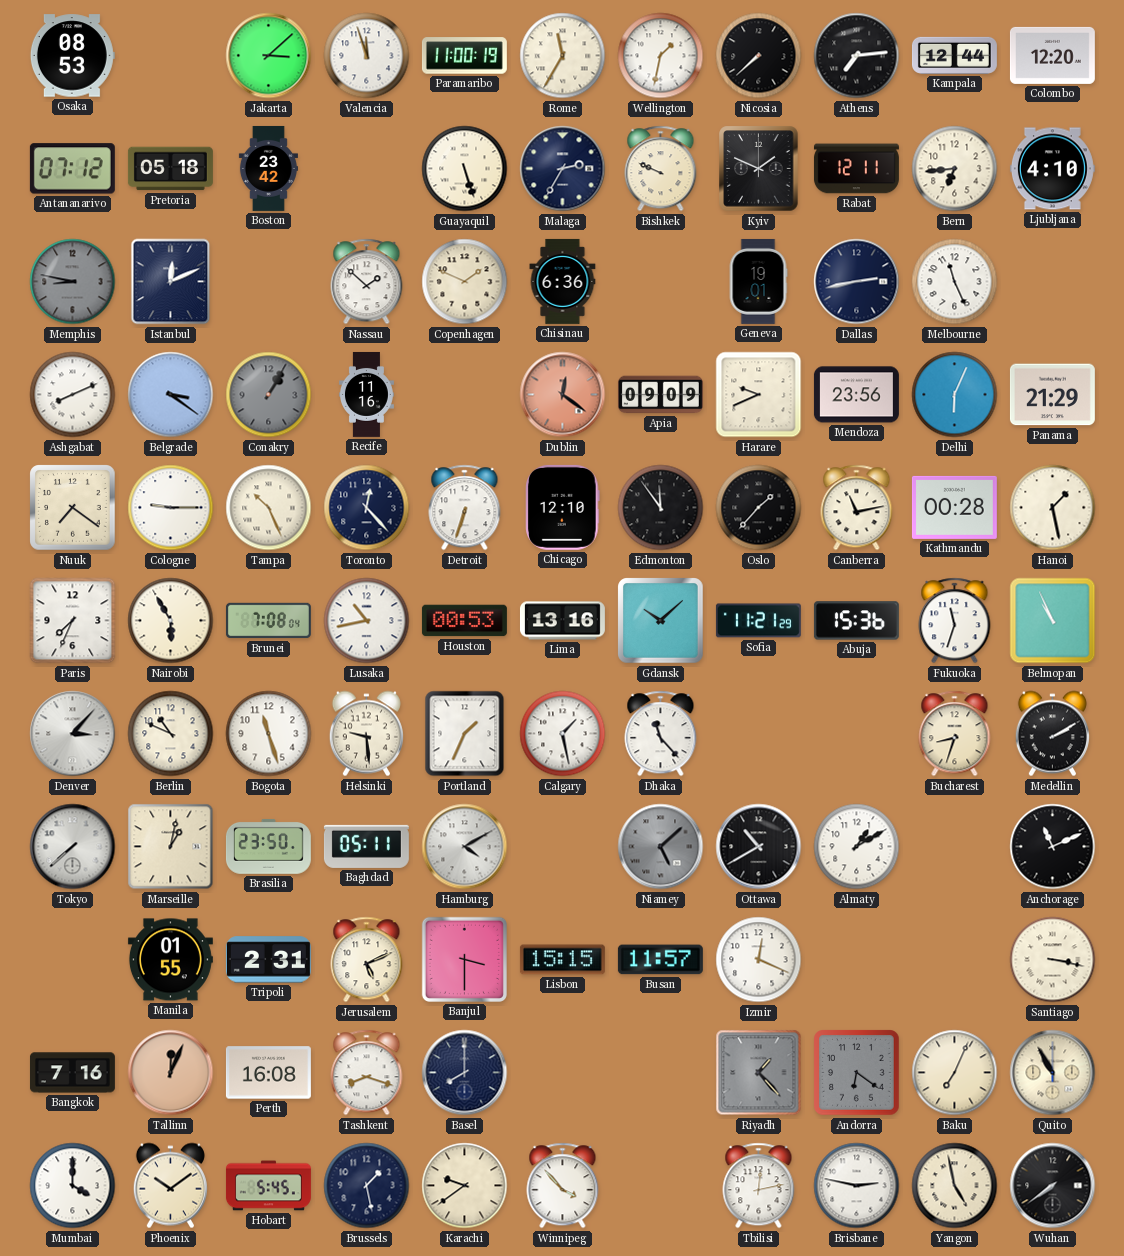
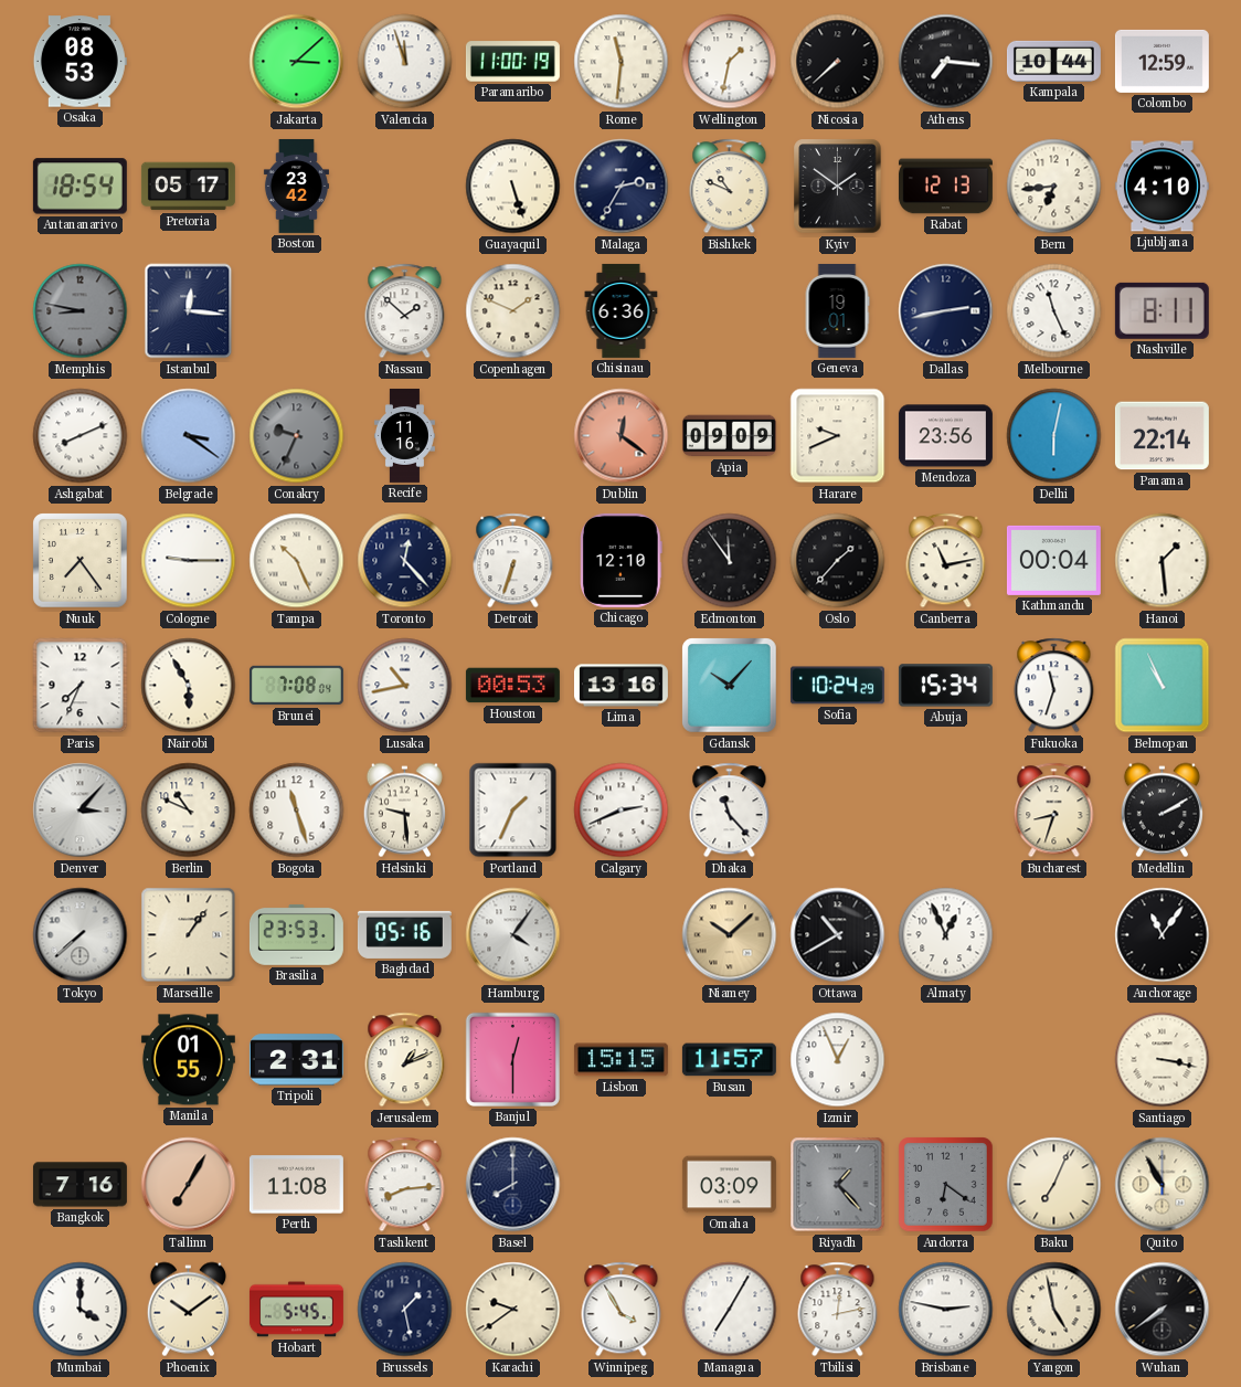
Rome: 11:35 -> 11:31
Athens: 7:14 -> 7:16
Kampala: 12:44 -> 10:44
Colombo: 12:20 -> 12:59
Antananarivo: 07:12 -> 18:54
Pretoria: 05:18 -> 05:17
Bishkek: 9:49 -> 10:49
Kyiv: 1:49 -> 1:51
Rabat: 12:11 -> 12:13
Istanbul: 12:11 -> 12:16
Nashville: none -> 8:11
Conakry: 1:05 -> 9:34
Delhi: 6:04 -> 6:02
Panama: 21:29 -> 22:14
Nuuk: 7:21 -> 7:24
Kathmandu: 00:28 -> 00:04
Hanoi: 1:28 -> 1:29
Gdansk: 10:08 -> 10:07
Sofia: 11:21 -> 10:24
Abuja: 15:36 -> 15:34
Calgary: 1:28 -> 2:41
Marseille: 1:02 -> 1:06
Brasilia: 23:50 -> 23:53
Baghdad: 05:11 -> 05:16
Hamburg: 4:10 -> 4:06
Niamey: 5:08 -> 10:08
Niamey dial: grey -> champagne
Almaty: 1:10 -> 12:56
Anchorage: 11:11 -> 11:06
Jerusalem: 5:11 -> 1:11
Banjul: 3:30 -> 12:30
Izmir: 12:19 -> 12:56
Tallinn: 12:04 -> 7:05
Perth: 16:08 -> 11:08
Tashkent: 8:18 -> 8:14
Omaha: none -> 03:09
Winnipeg: 3:53 -> 3:55
Managua: none -> 7:05
